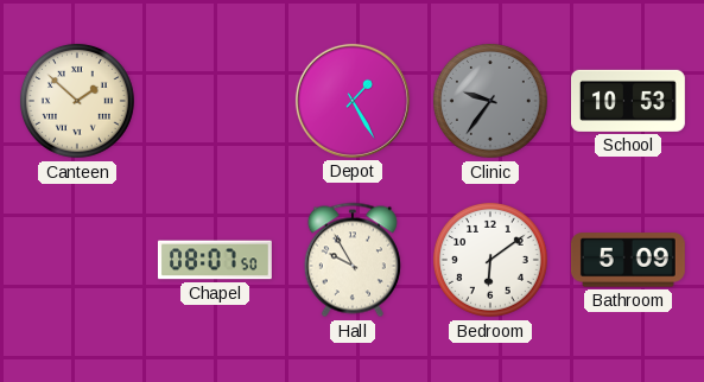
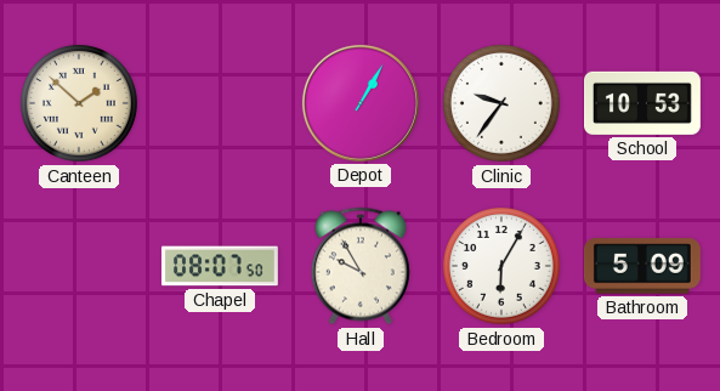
Depot: 1:25 -> 1:05
Clinic dial: grey -> white
Bedroom: 6:09 -> 6:05
